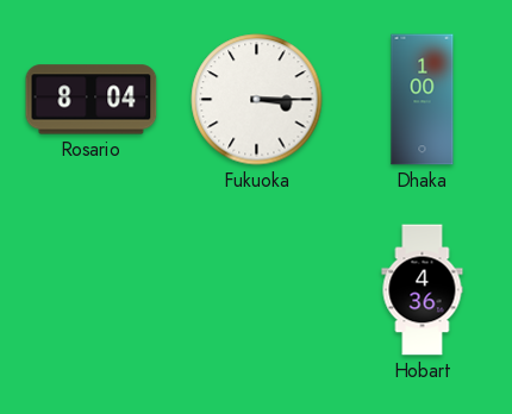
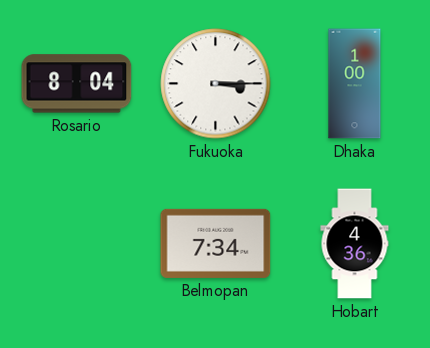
Belmopan: none -> 7:34
